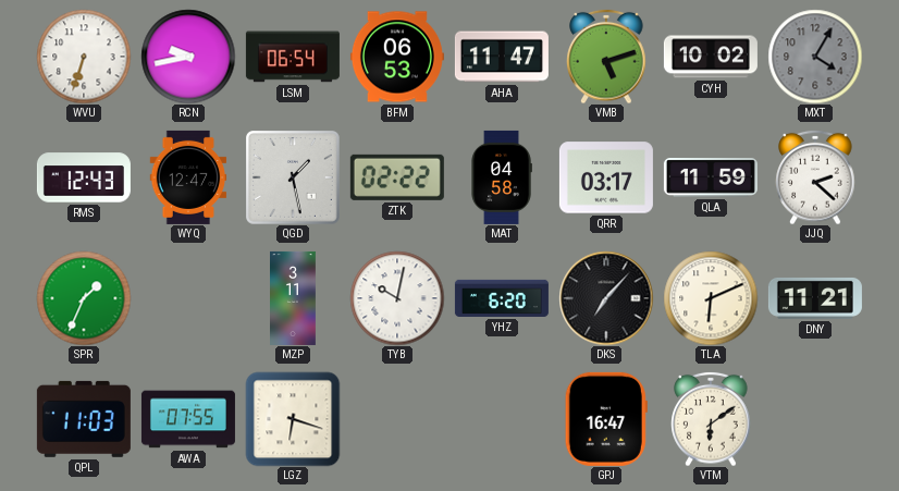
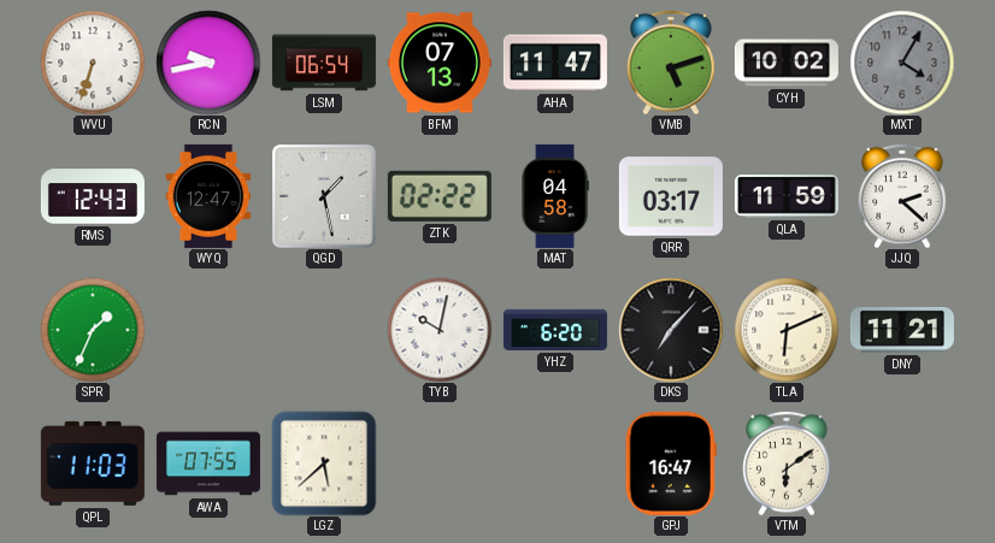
BFM: 06:53 -> 07:13
MZP: 3:11 -> none
LGZ: 6:18 -> 5:38
